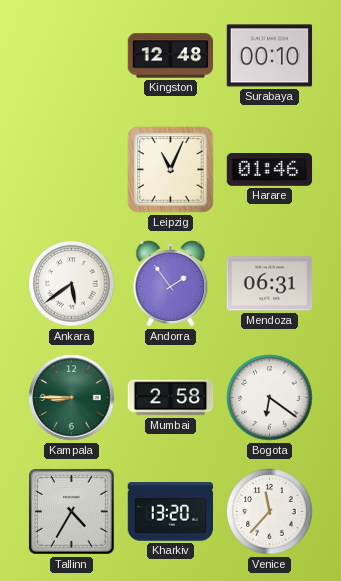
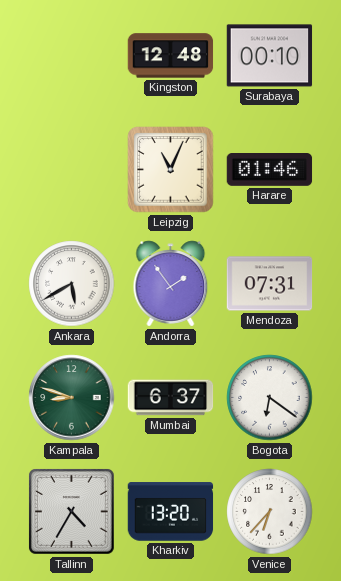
Ankara: 5:39 -> 5:40
Mendoza: 06:31 -> 07:31
Kampala: 8:45 -> 8:48
Mumbai: 2:58 -> 6:37
Venice: 11:37 -> 6:37
